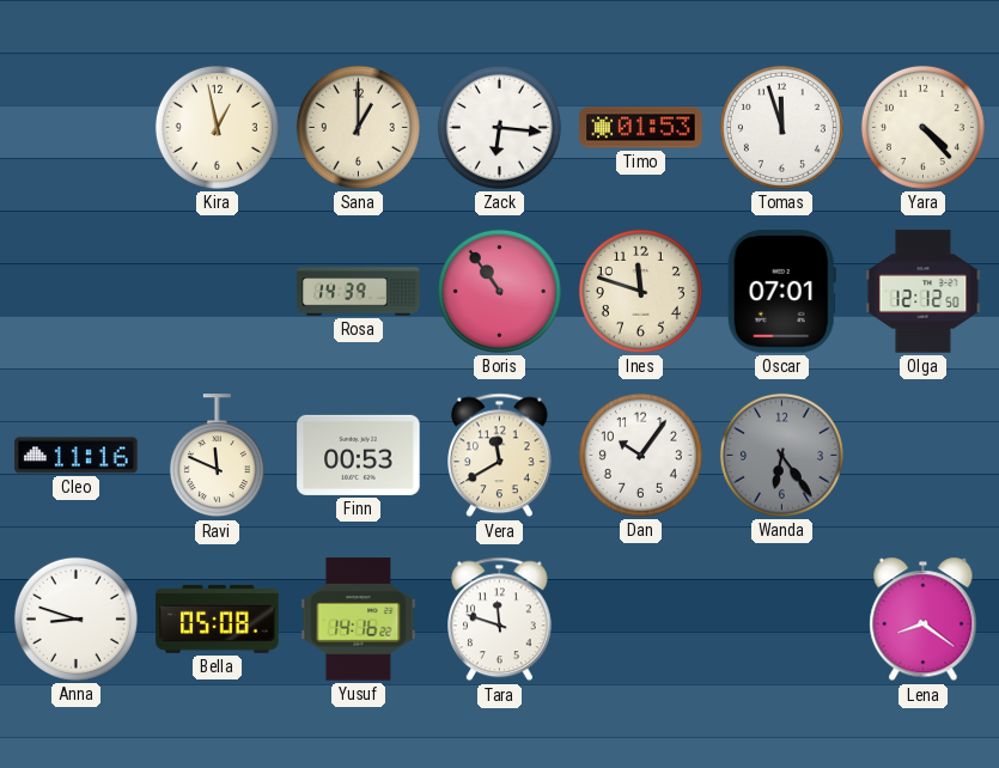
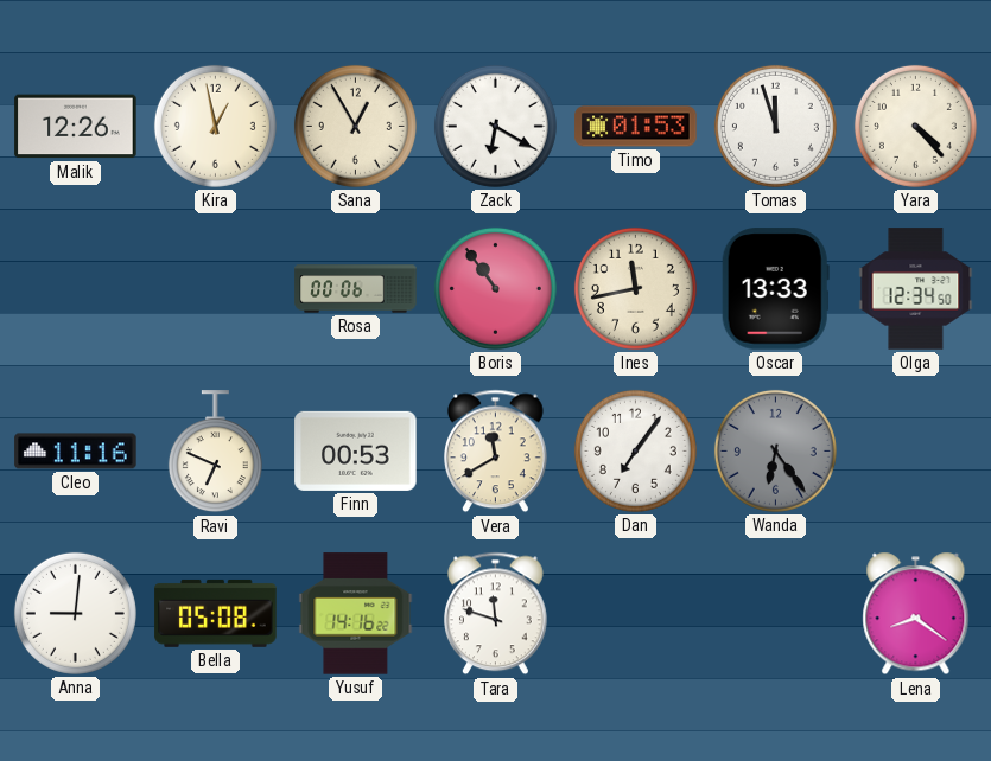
Malik: none -> 12:26
Sana: 1:00 -> 12:55
Zack: 6:16 -> 6:20
Rosa: 14:39 -> 00:06
Ines: 11:48 -> 11:43
Oscar: 07:01 -> 13:33
Olga: 12:12 -> 12:34
Ravi: 11:49 -> 6:49
Dan: 10:06 -> 7:06
Anna: 8:48 -> 9:01
